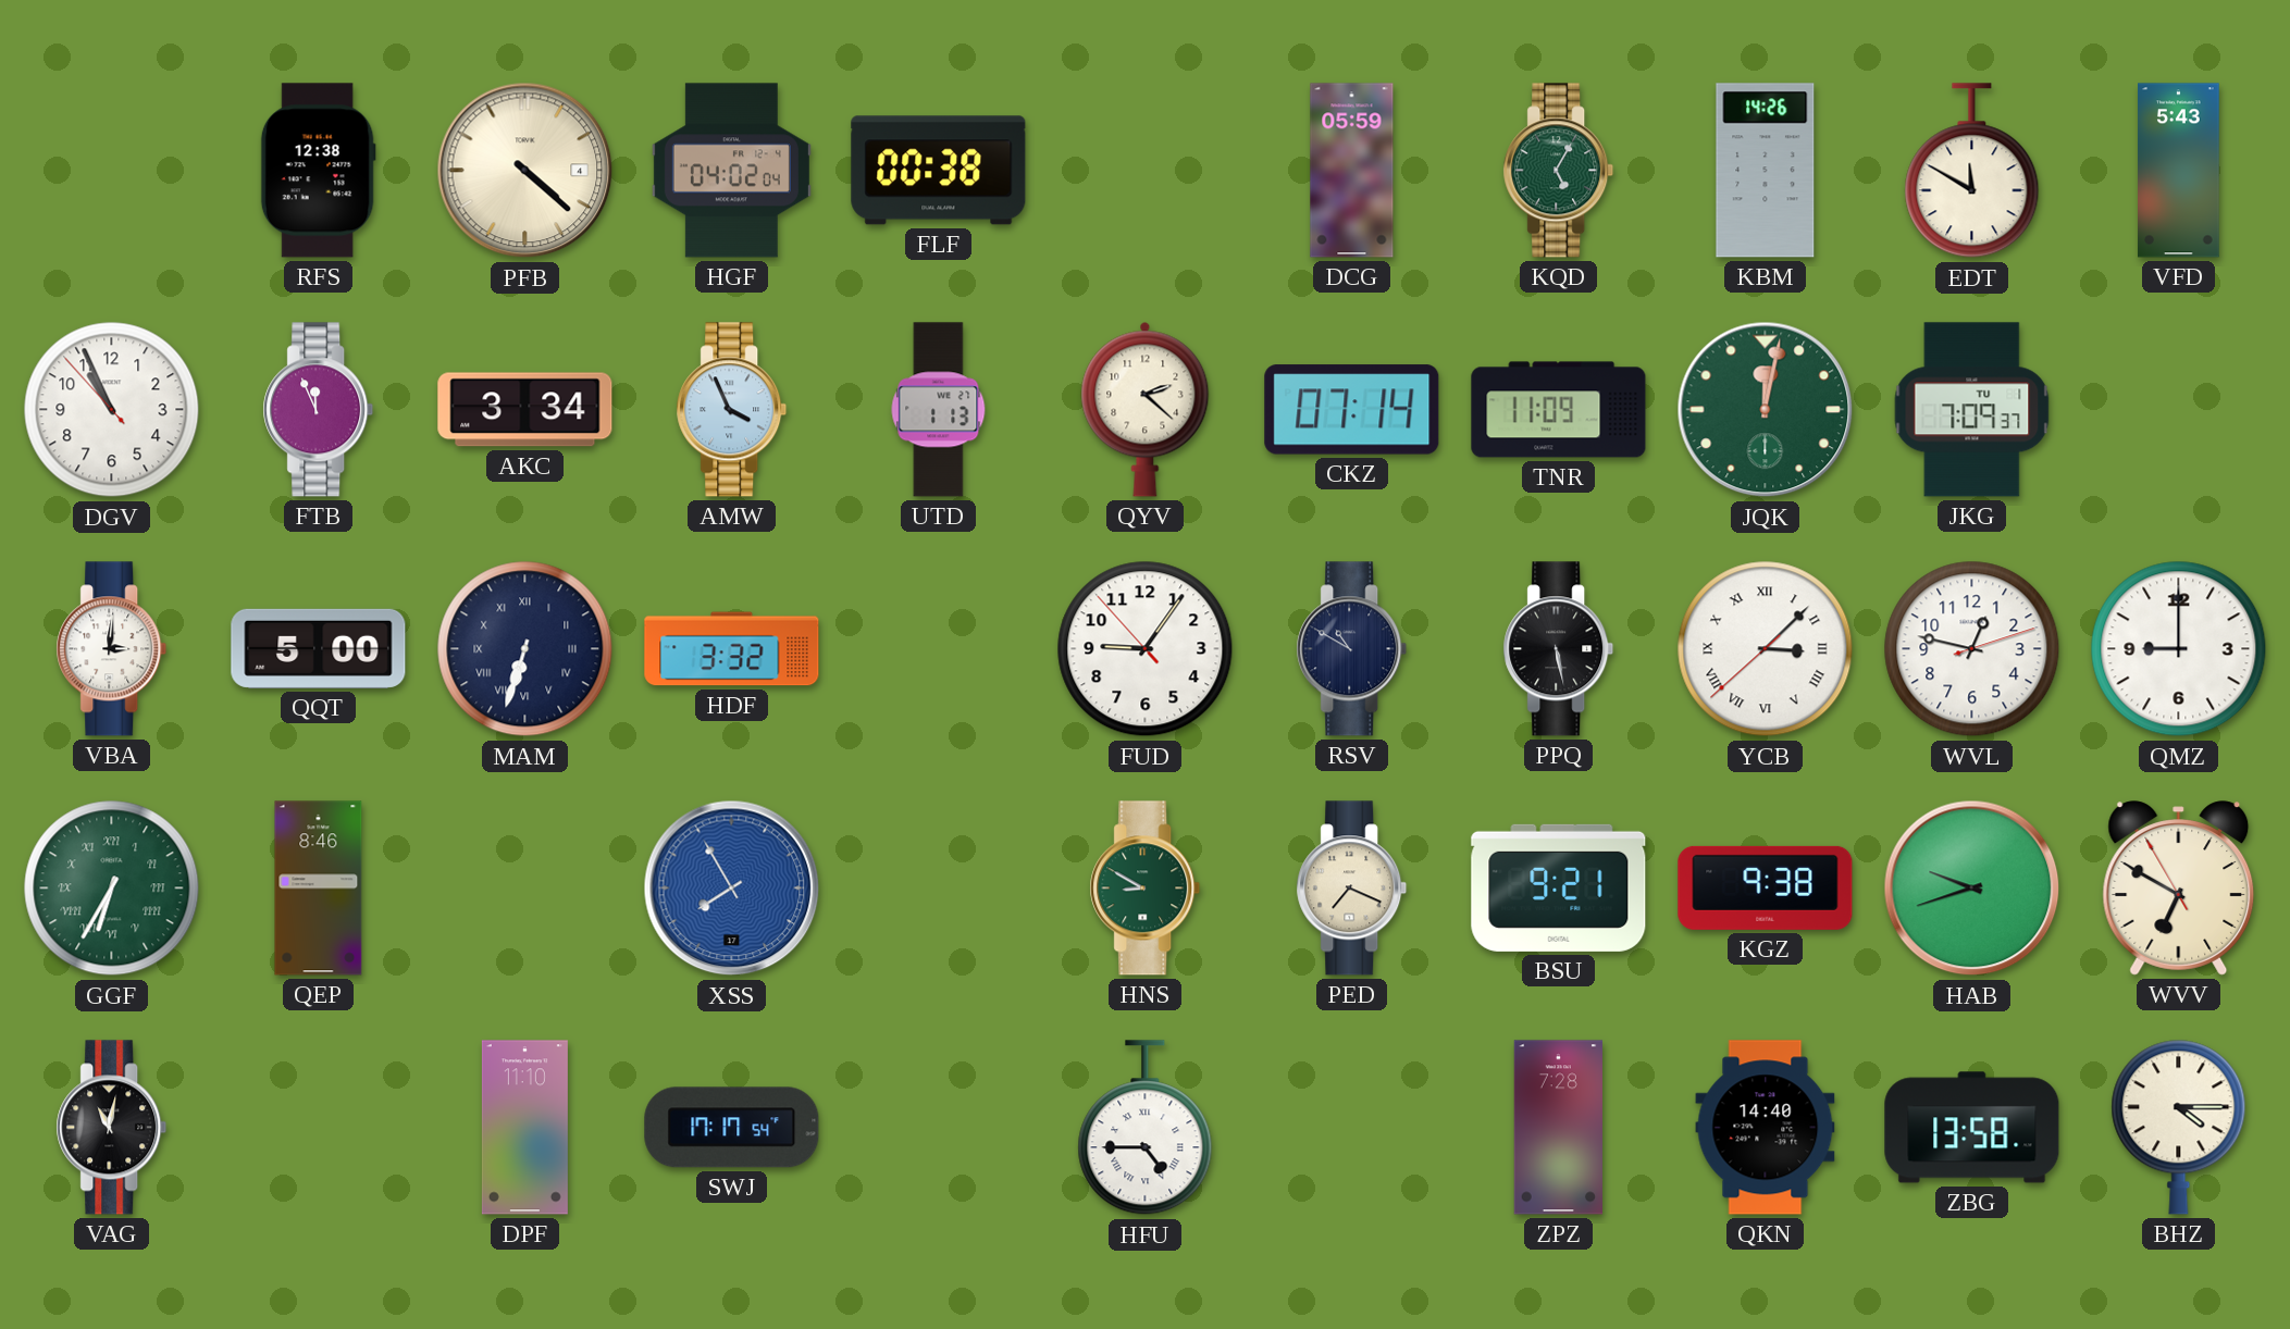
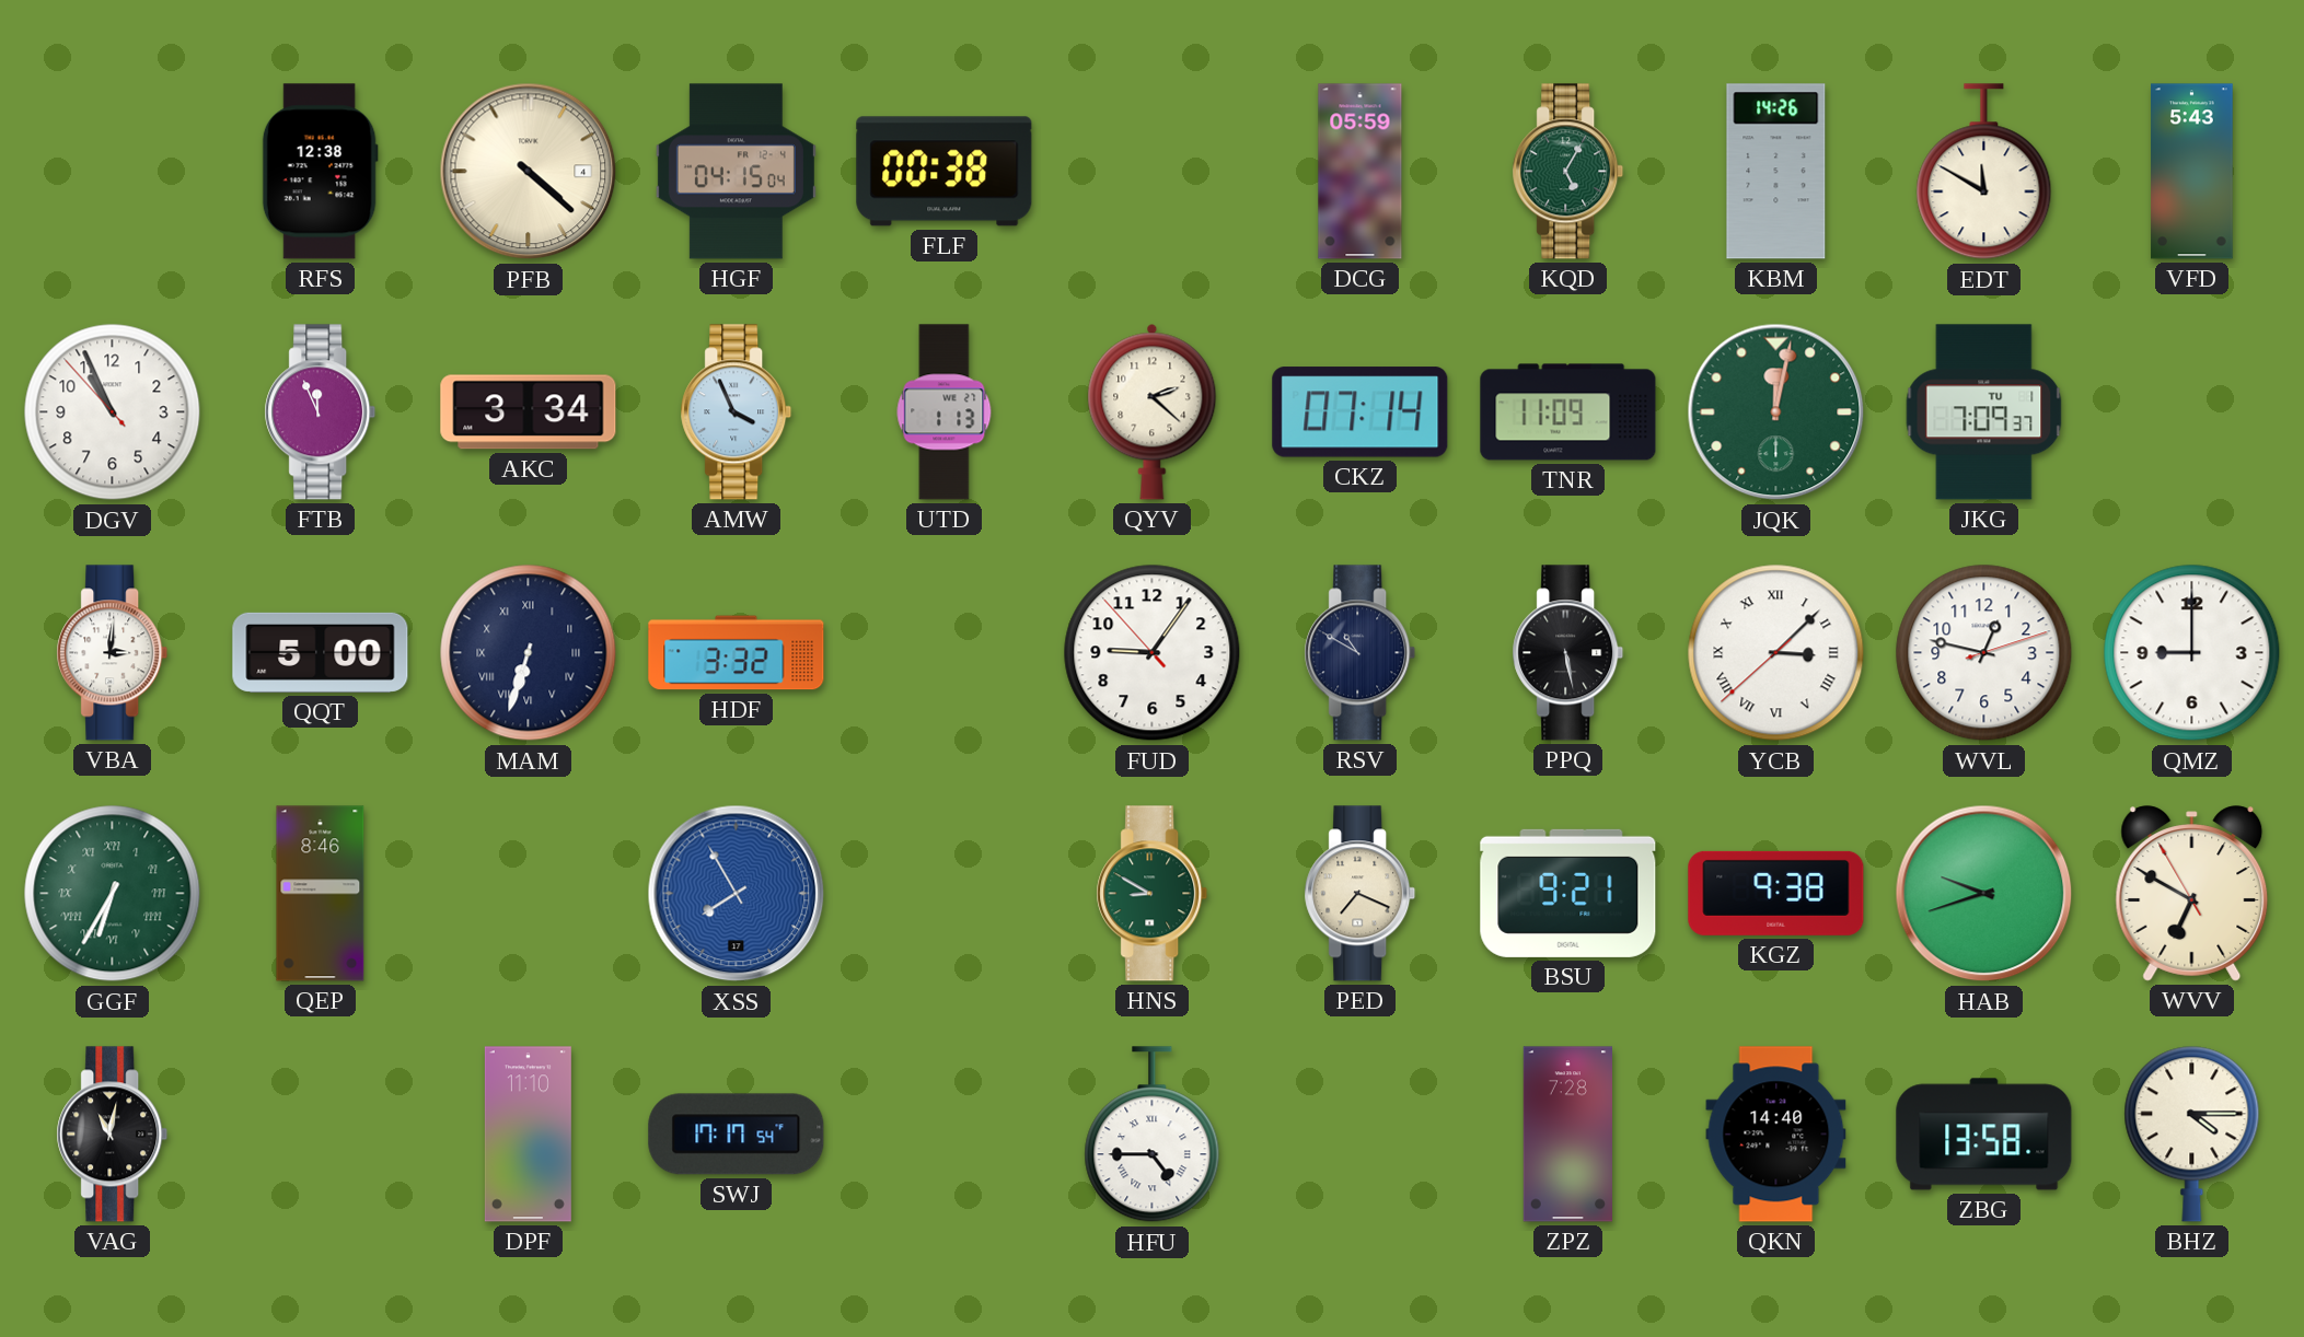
HGF: 04:02 -> 04:15
